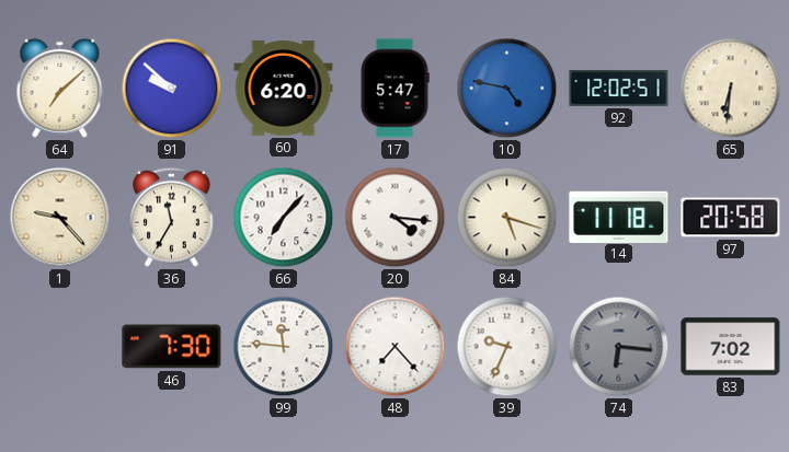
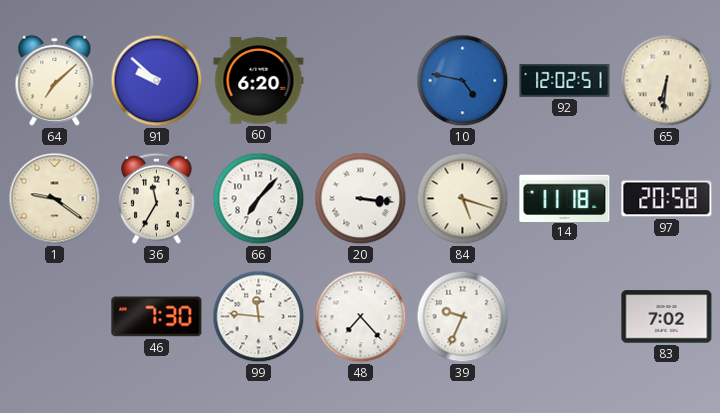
17: 5:47 -> none
1: 9:23 -> 9:21
20: 4:16 -> 3:16
74: 6:16 -> none
